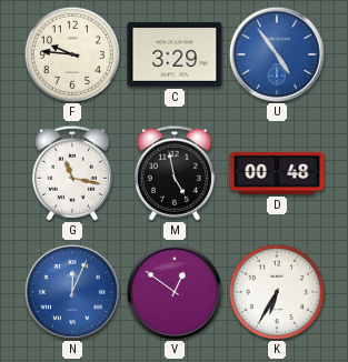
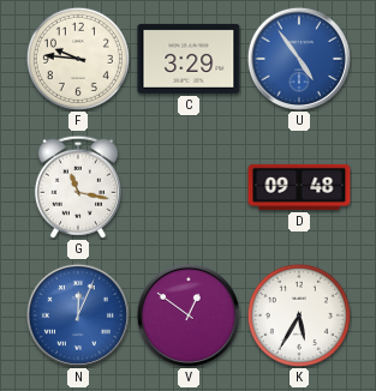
M: 4:58 -> none
D: 00:48 -> 09:48
K: 6:35 -> 5:35
